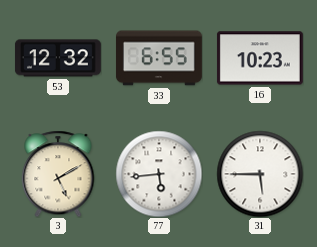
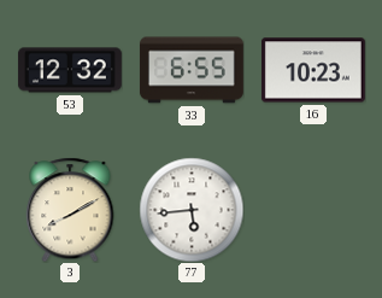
3: 5:10 -> 8:10
31: 5:45 -> none
